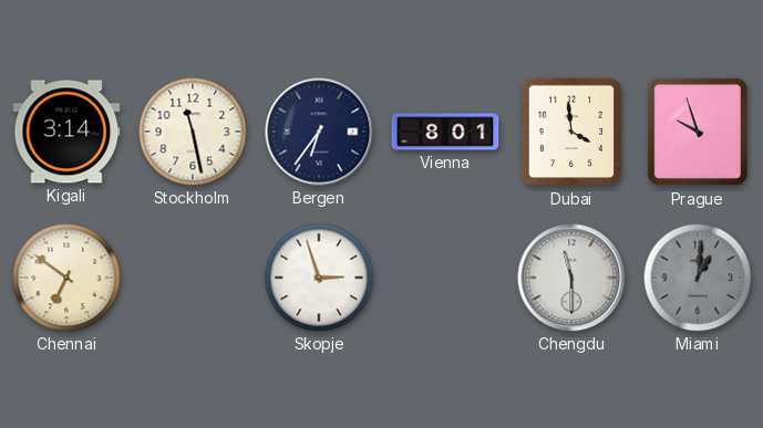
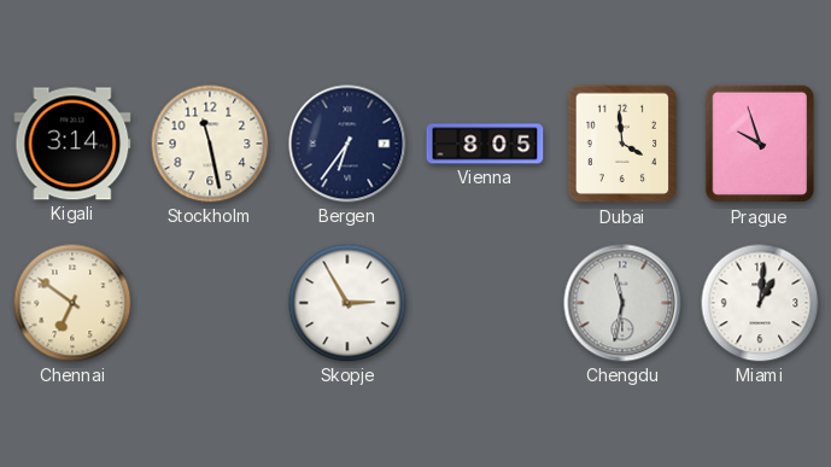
Vienna: 8:01 -> 8:05
Skopje: 2:57 -> 2:55
Chengdu: 11:30 -> 11:32
Miami dial: grey -> white
